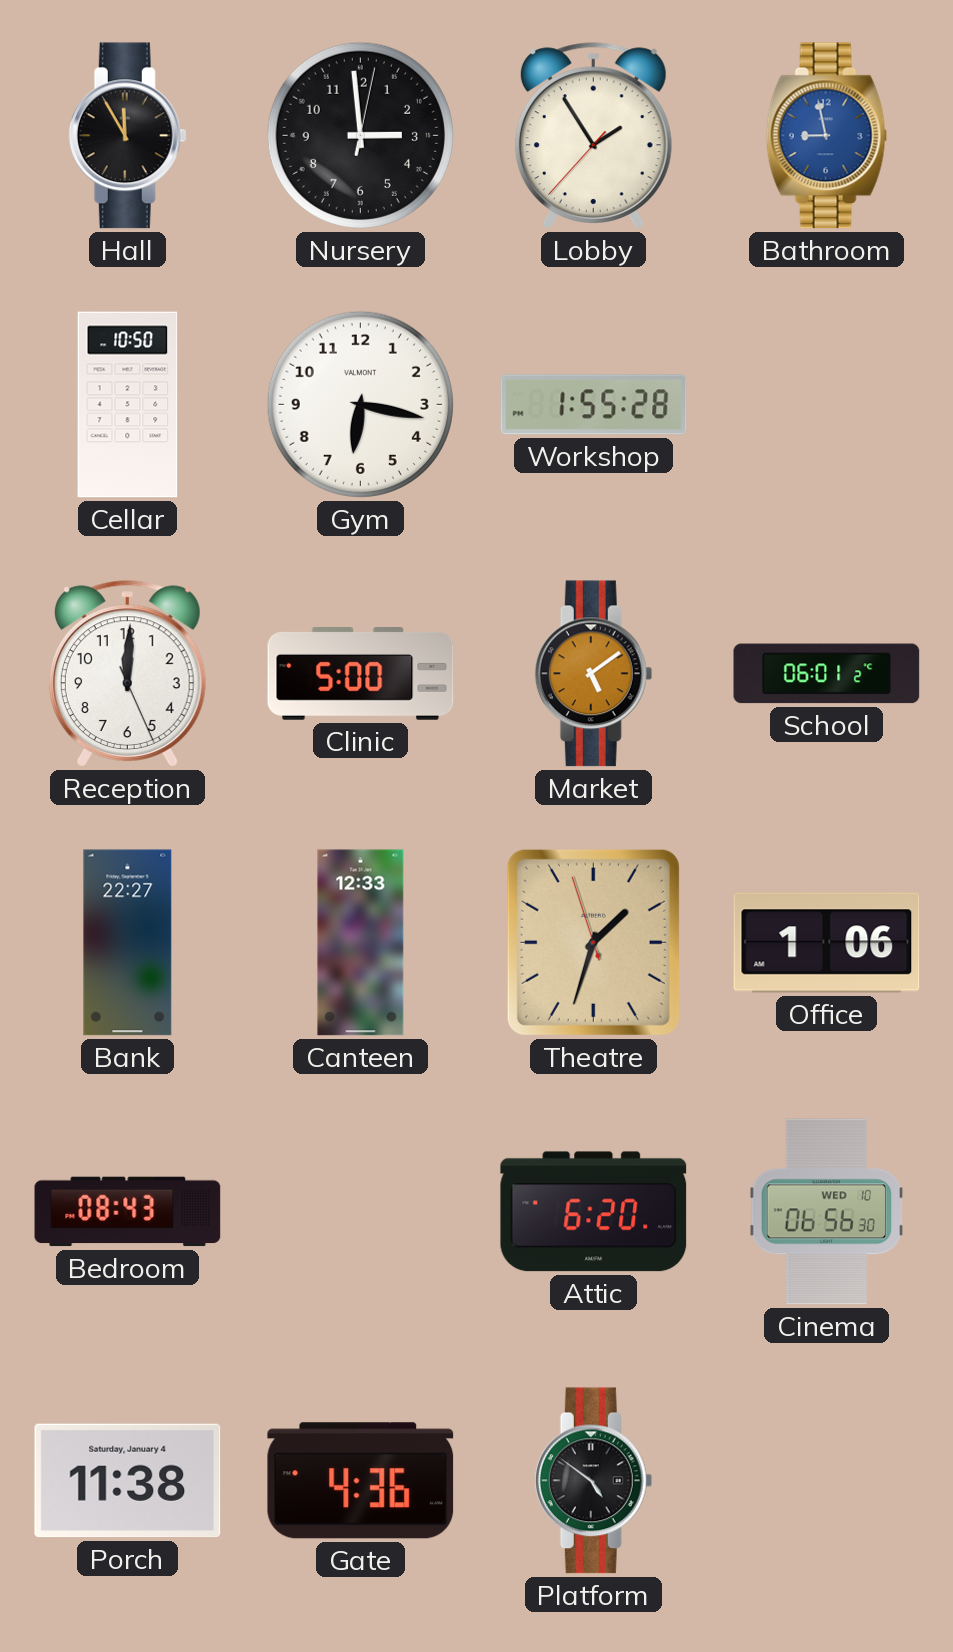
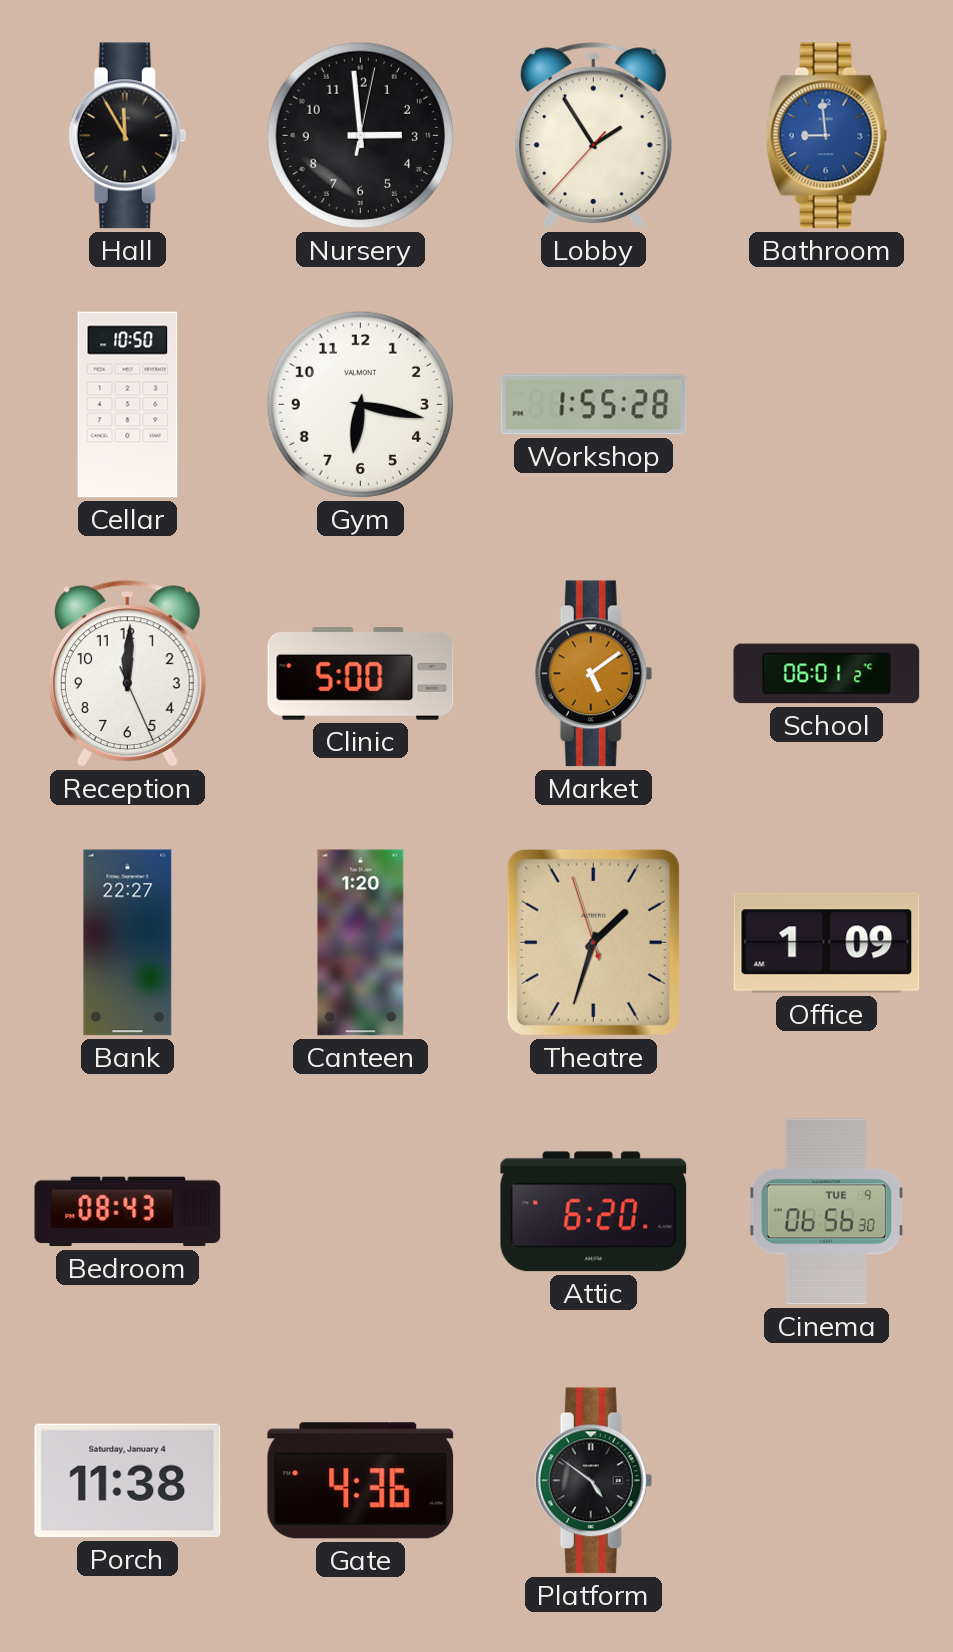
Bathroom: 8:58 -> 8:59
Canteen: 12:33 -> 1:20
Office: 1:06 -> 1:09
Cinema date: WED 10 -> TUE 9
